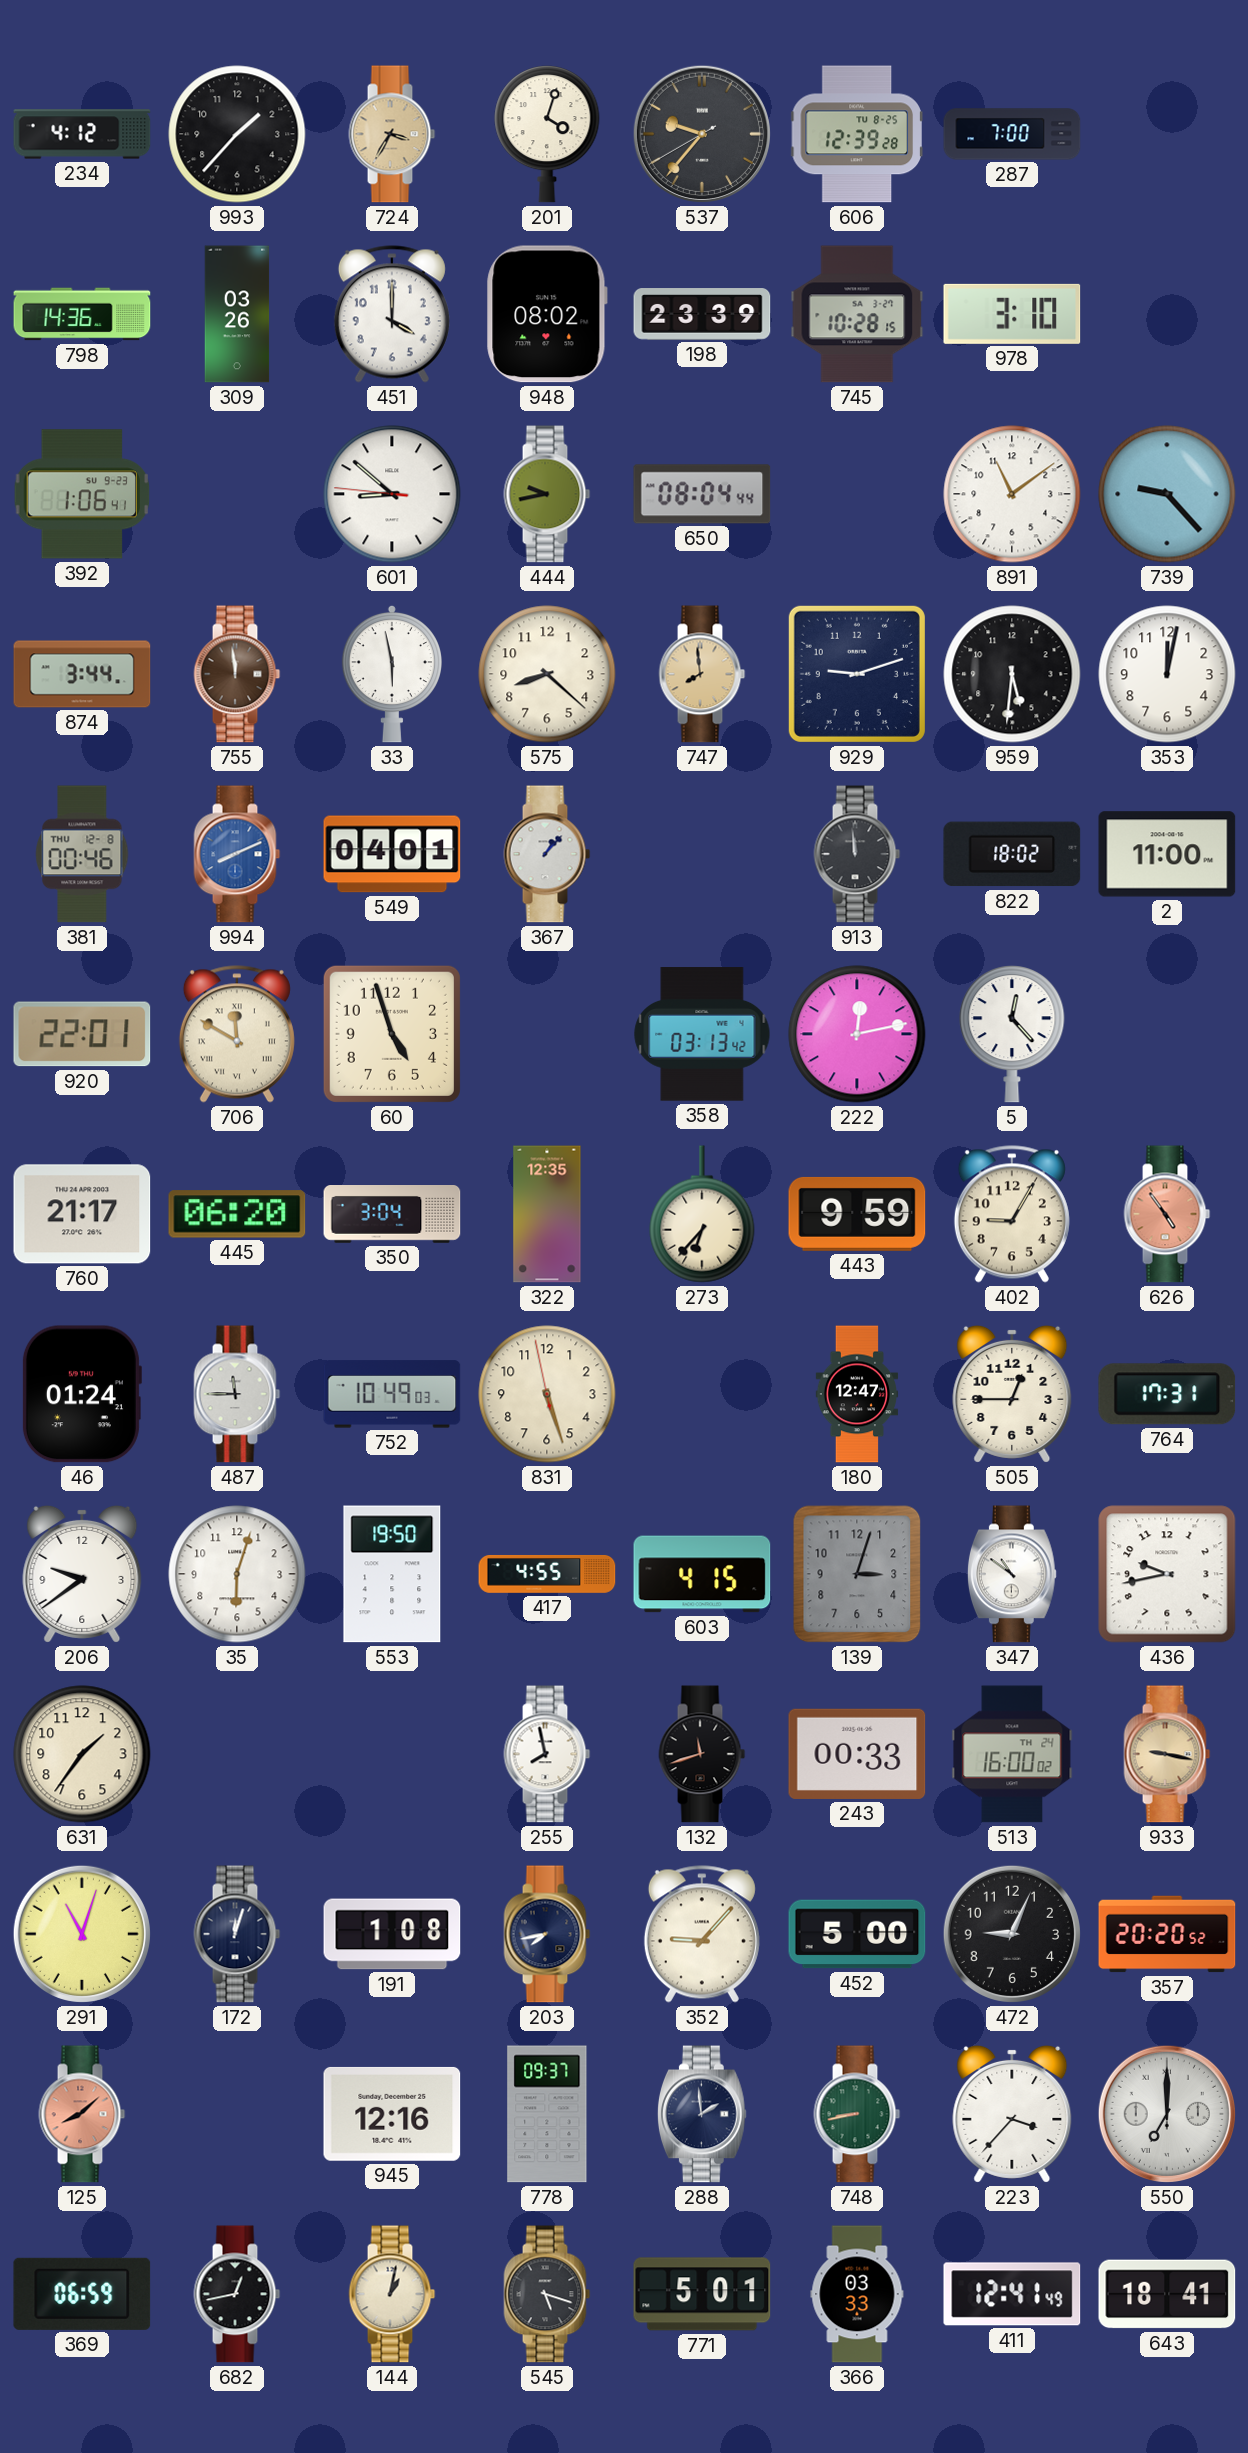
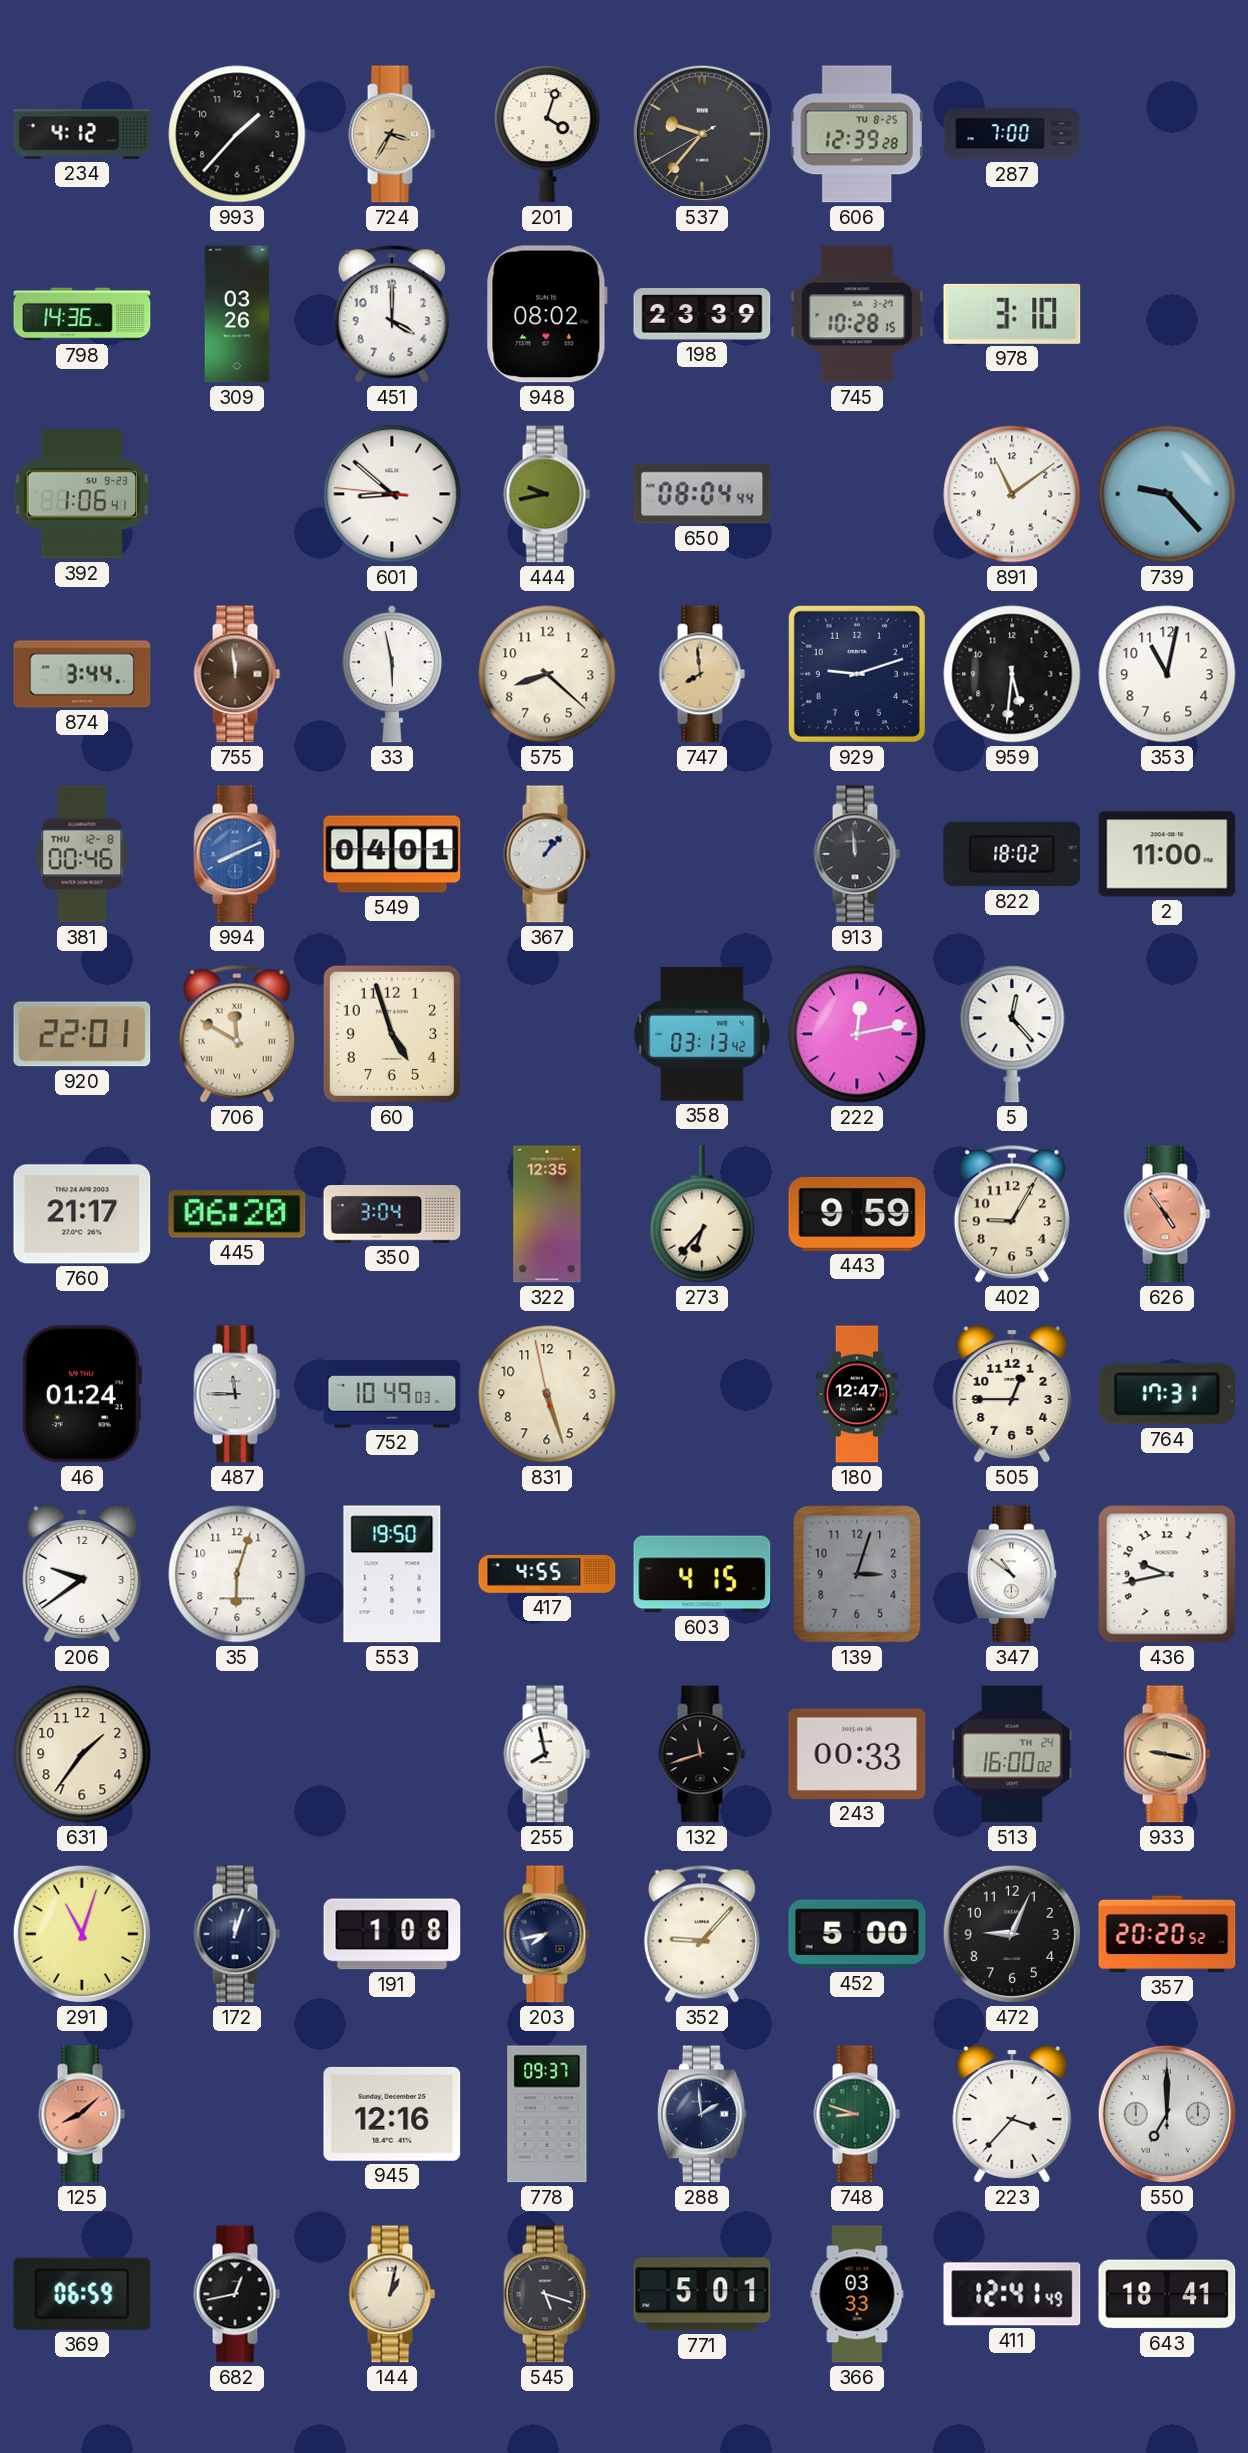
353: 12:02 -> 11:02
748: 8:43 -> 8:48
